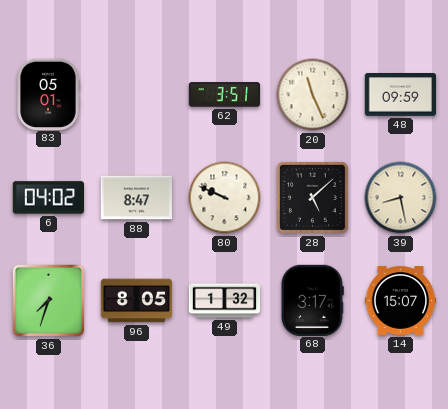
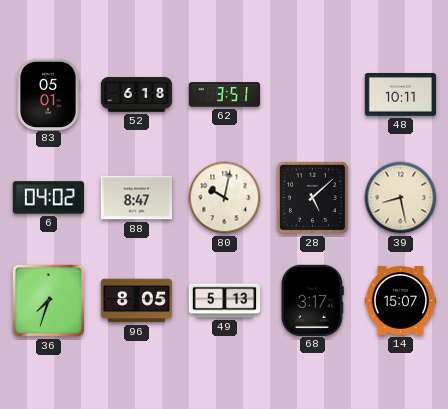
52: none -> 6:18
20: 11:26 -> none
48: 09:59 -> 10:11
80: 9:49 -> 10:02
49: 1:32 -> 5:13
